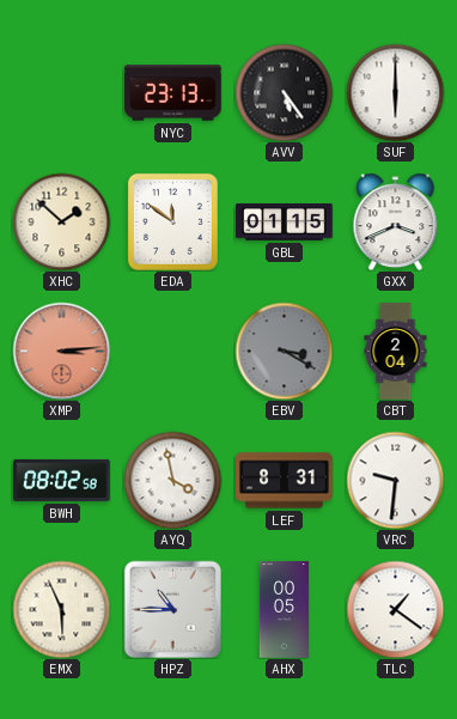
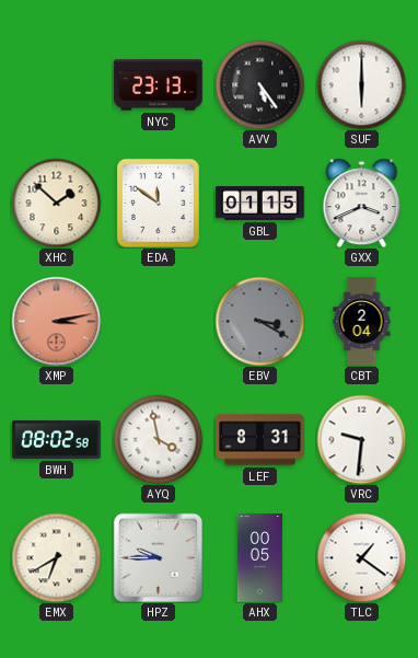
XMP: 3:14 -> 3:13
EMX: 5:56 -> 6:40
HPZ: 10:45 -> 9:45
